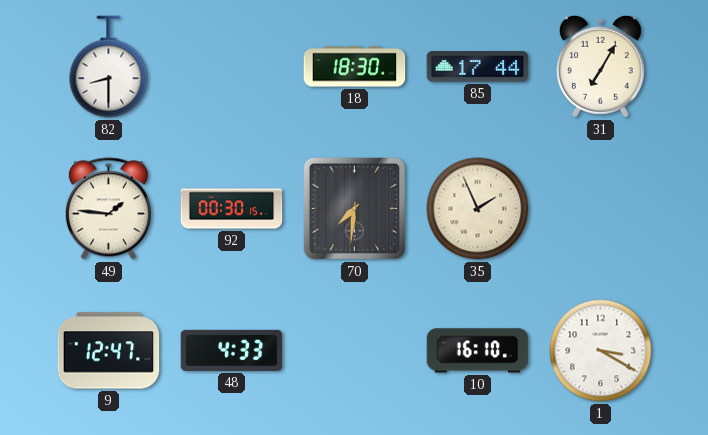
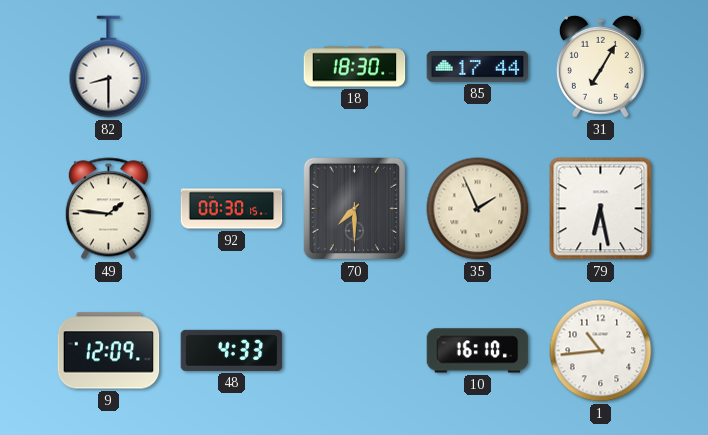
70: 7:31 -> 7:30
79: none -> 6:28
9: 12:47 -> 12:09
1: 3:20 -> 10:44
